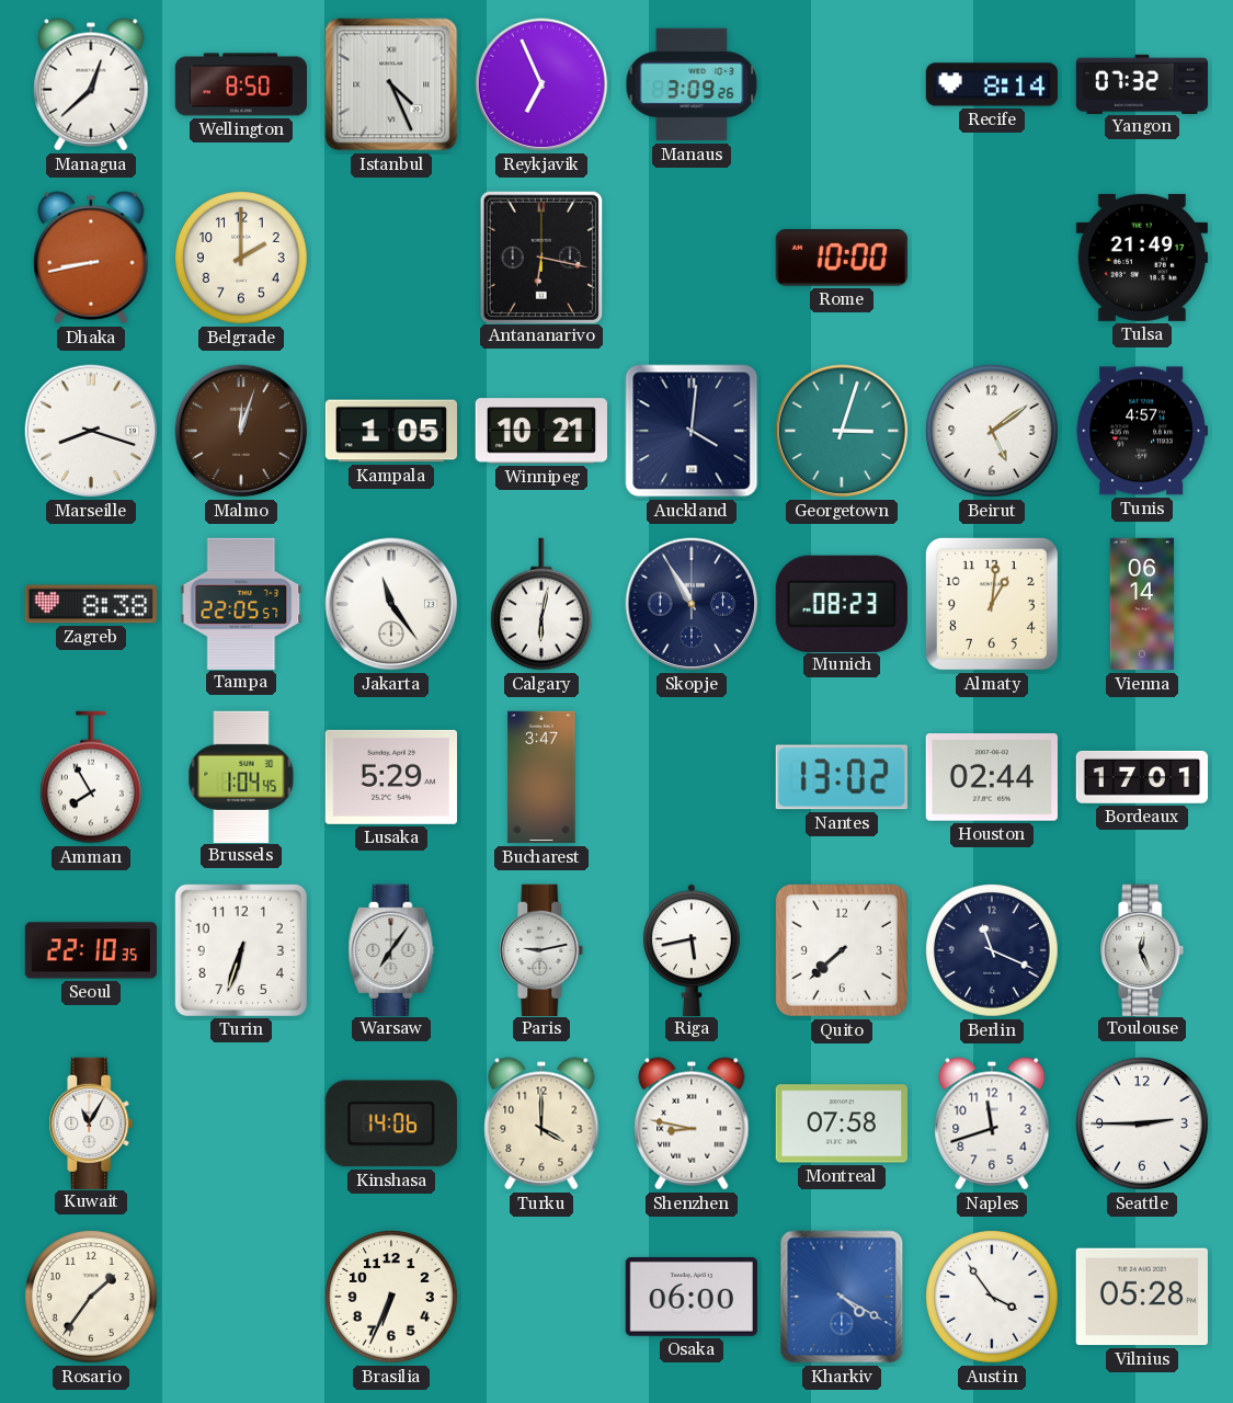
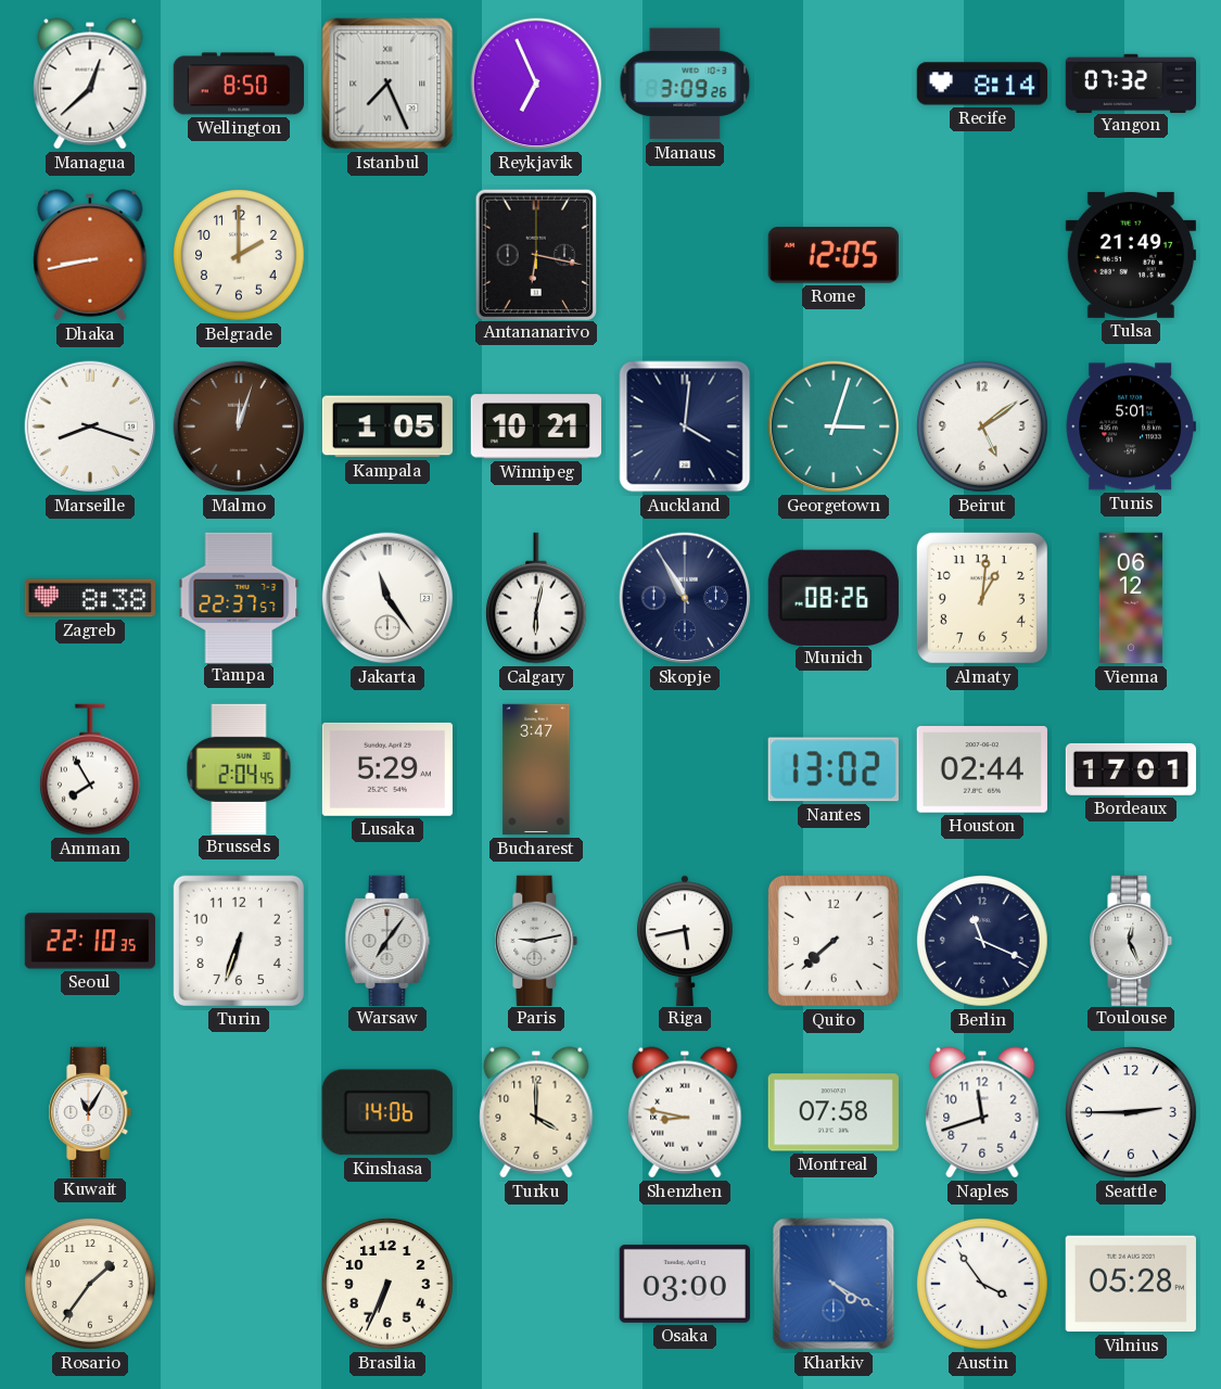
Istanbul: 4:26 -> 7:26
Rome: 10:00 -> 12:05
Tunis: 4:57 -> 5:01
Tampa: 22:05 -> 22:37
Munich: 08:23 -> 08:26
Vienna: 06:14 -> 06:12
Brussels: 1:04 -> 2:04
Osaka: 06:00 -> 03:00
